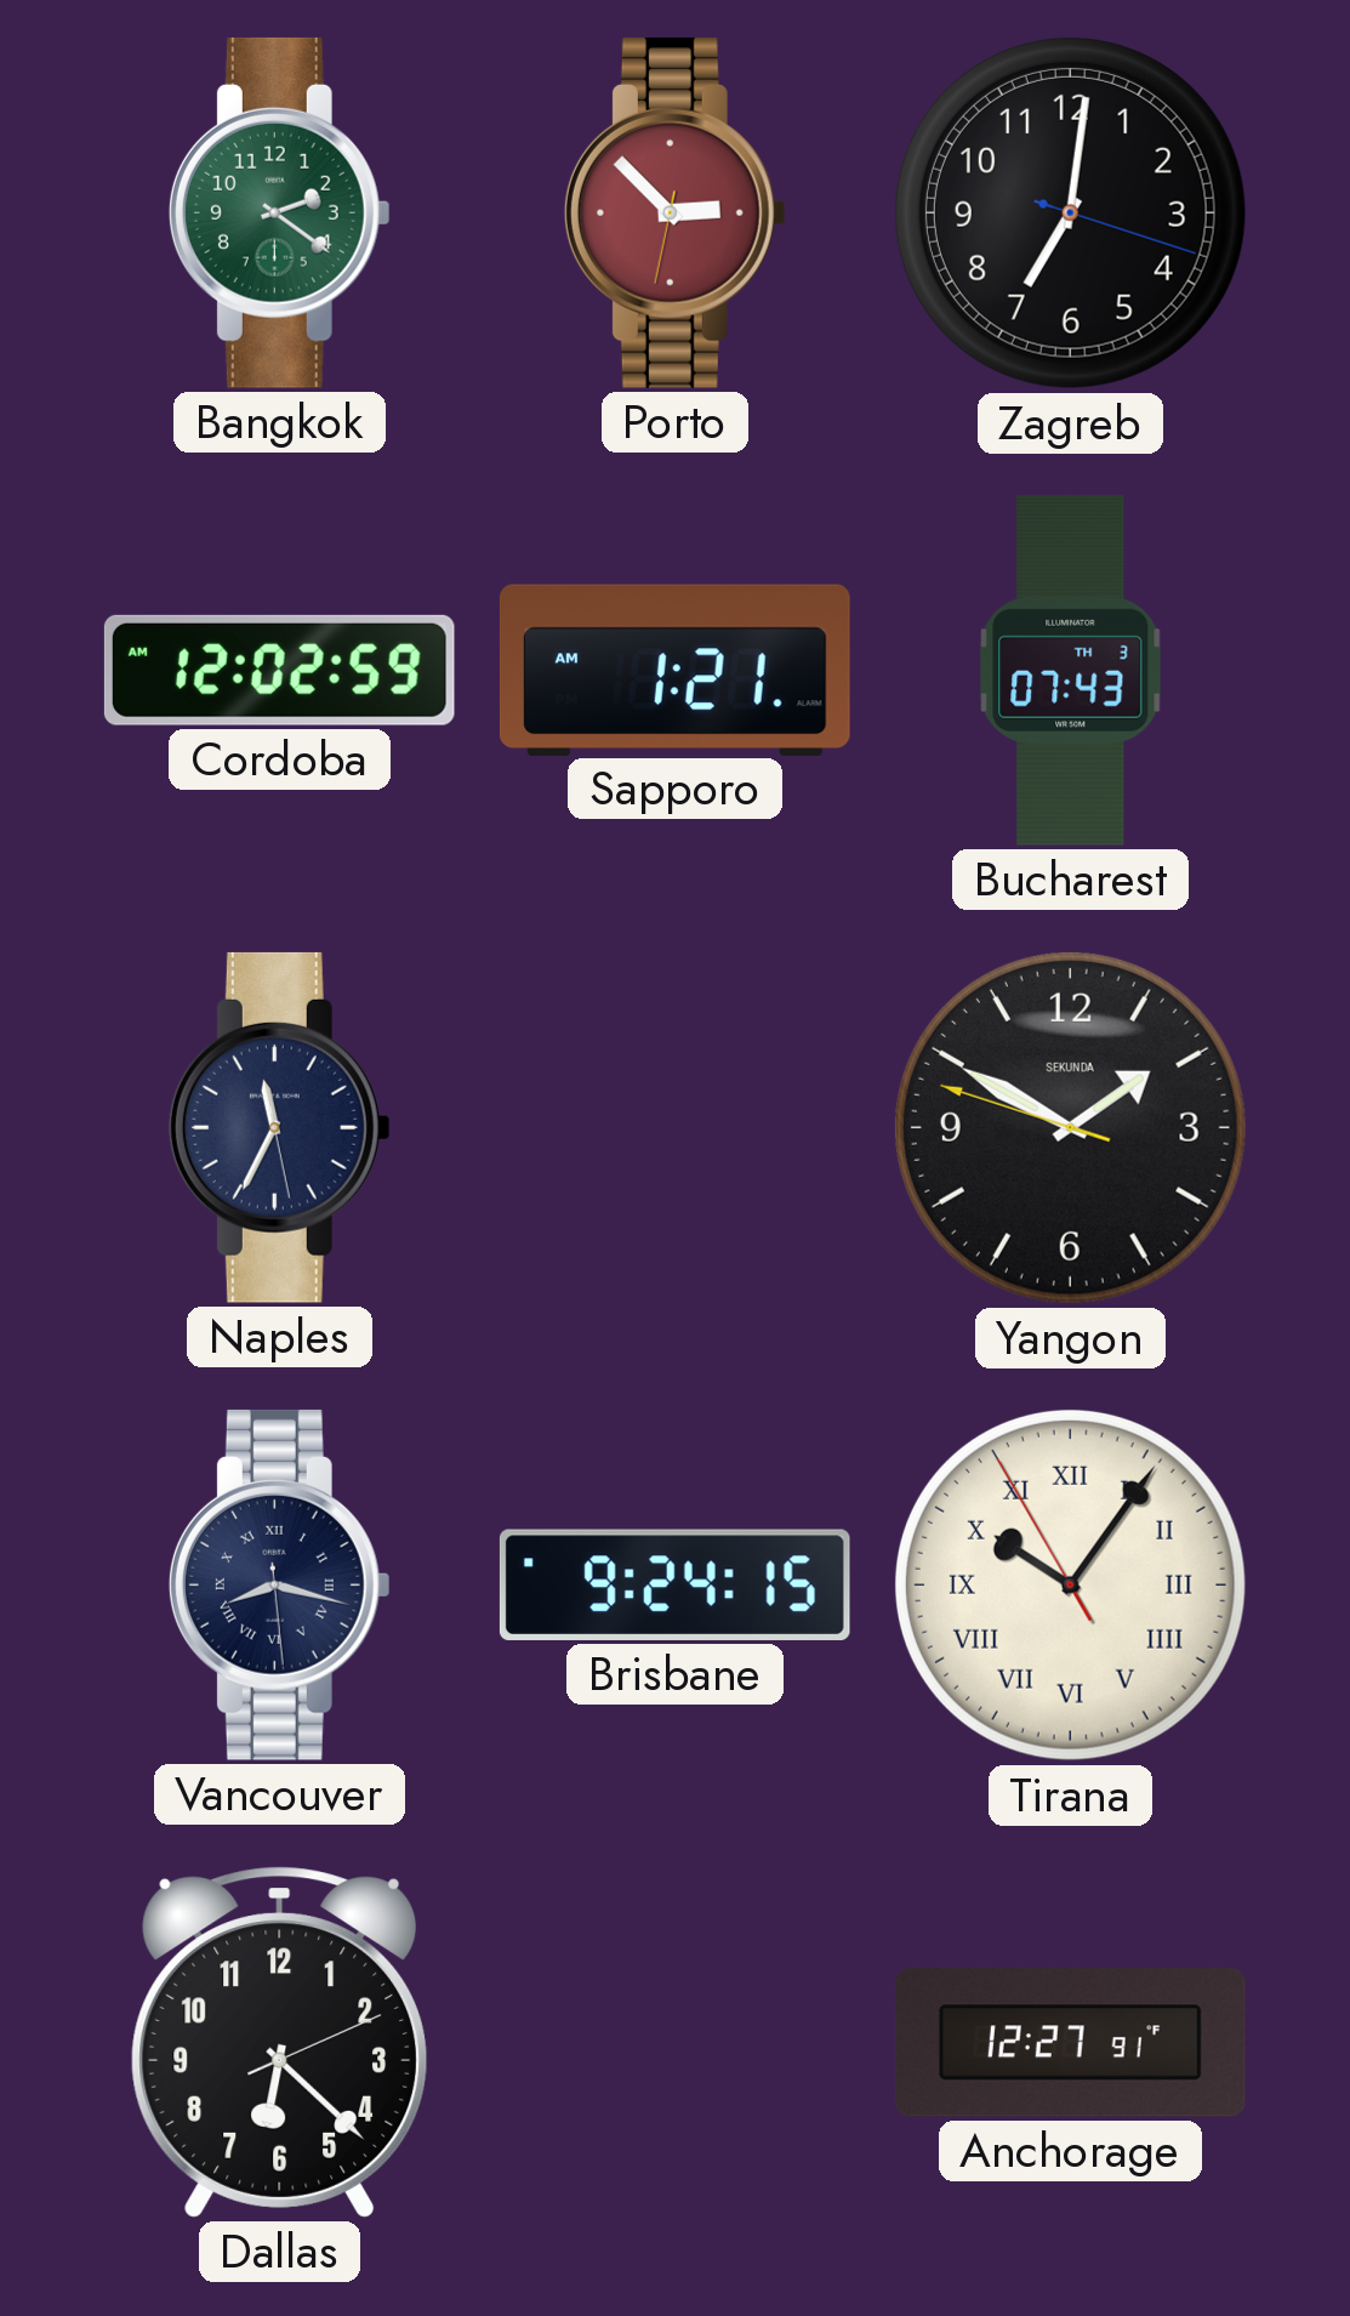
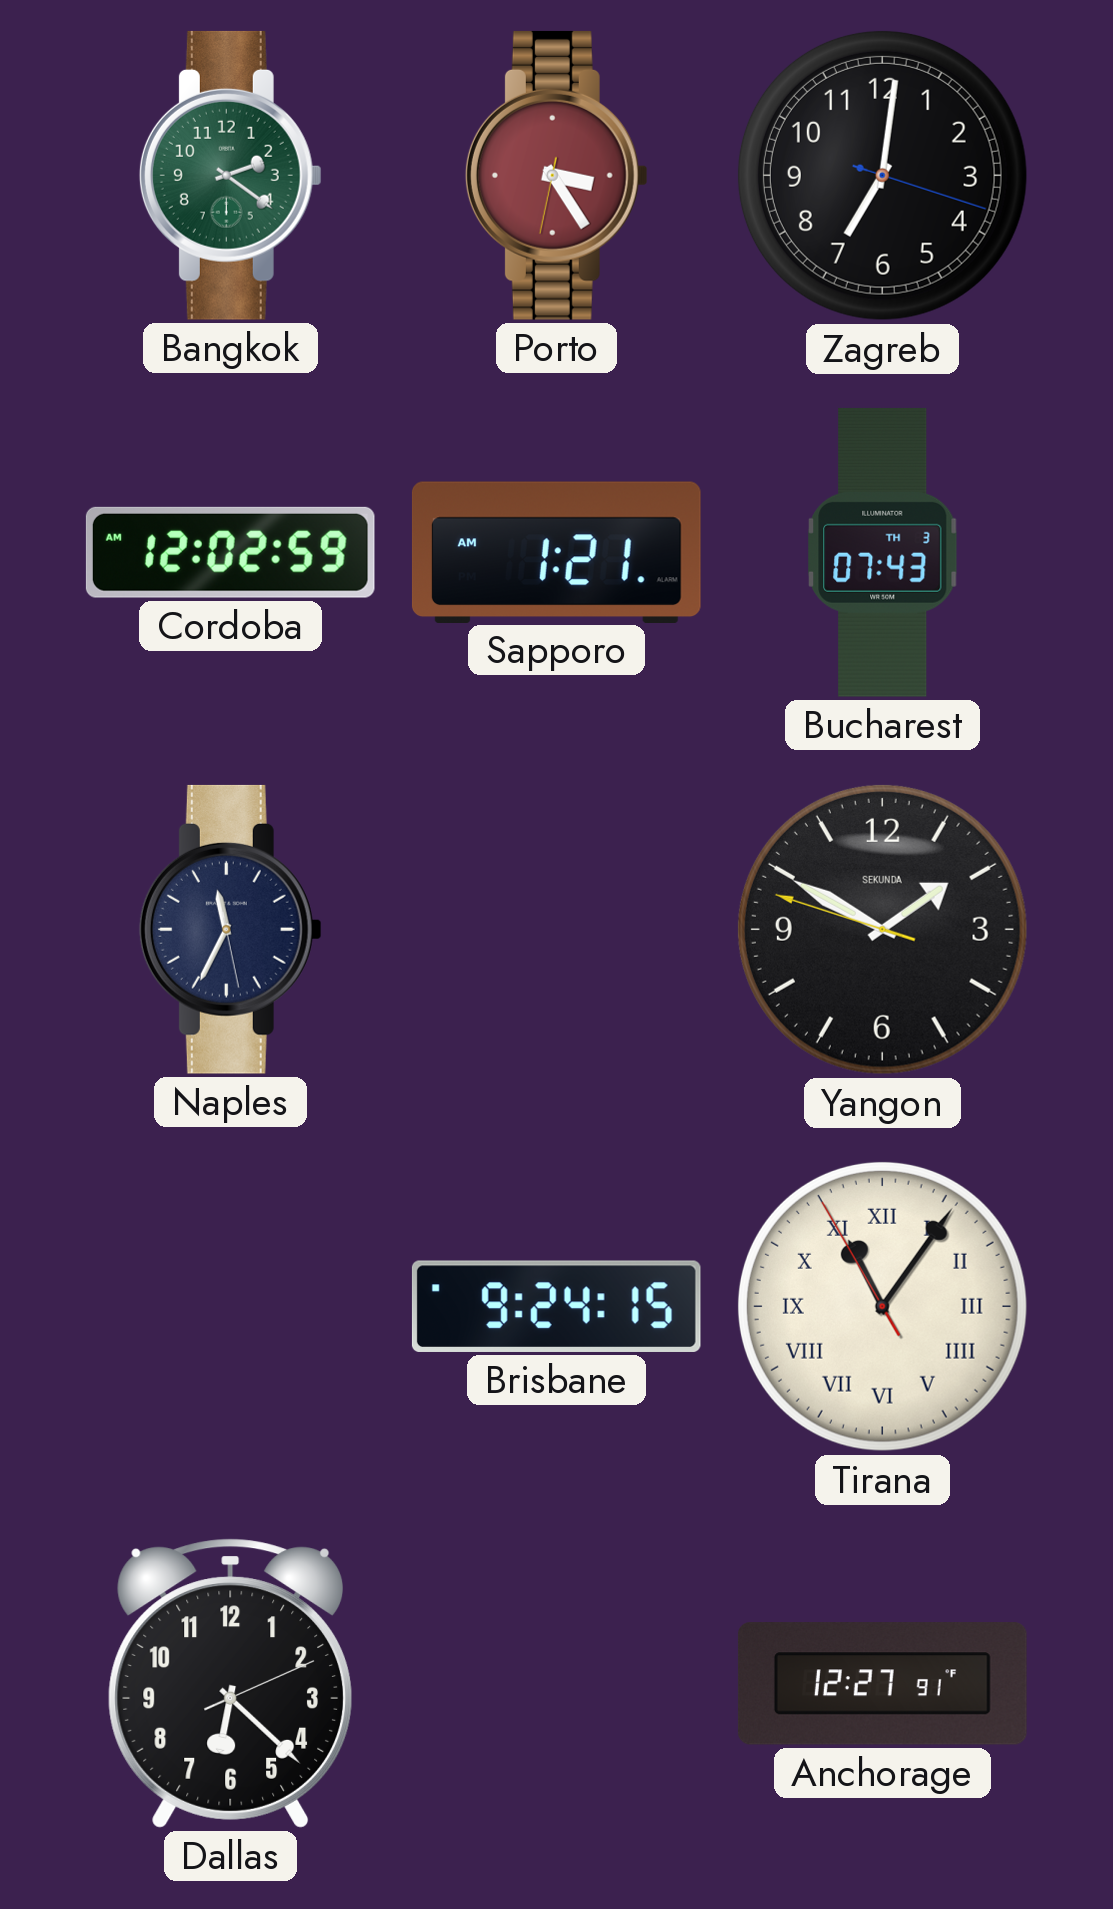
Porto: 2:52 -> 3:24
Vancouver: 8:17 -> none
Tirana: 10:05 -> 11:05
